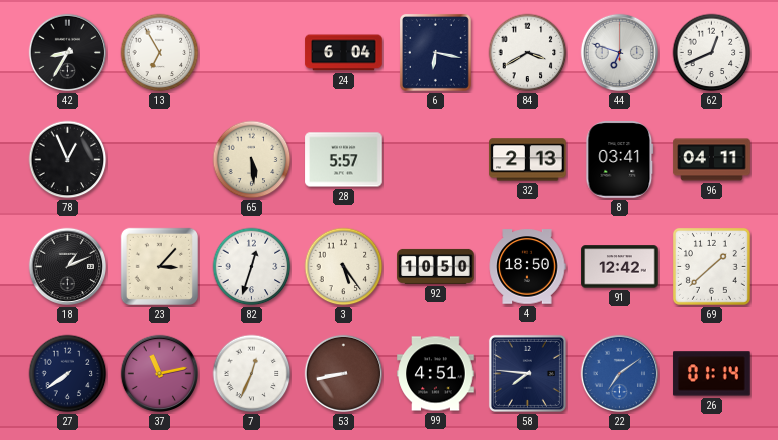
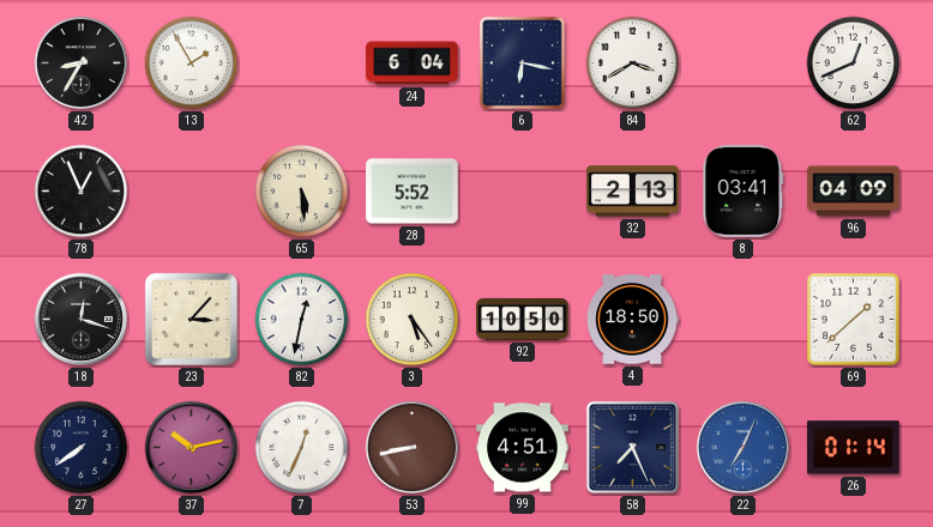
13: 6:55 -> 1:55
44: 6:48 -> none
28: 5:57 -> 5:52
96: 04:11 -> 04:09
18: 1:11 -> 12:18
82: 12:33 -> 12:32
91: 12:42 -> none
37: 11:13 -> 10:13
58: 7:46 -> 7:26
22: 7:09 -> 7:04
